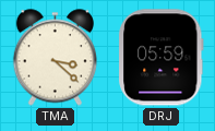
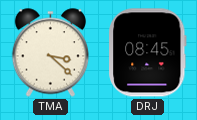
DRJ: 05:59 -> 08:45
